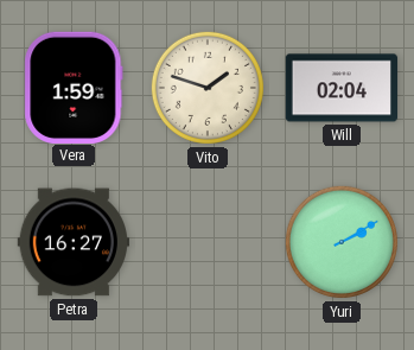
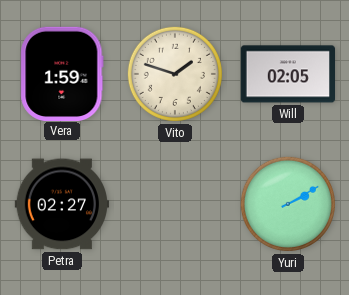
Will: 02:04 -> 02:05
Petra: 16:27 -> 02:27
